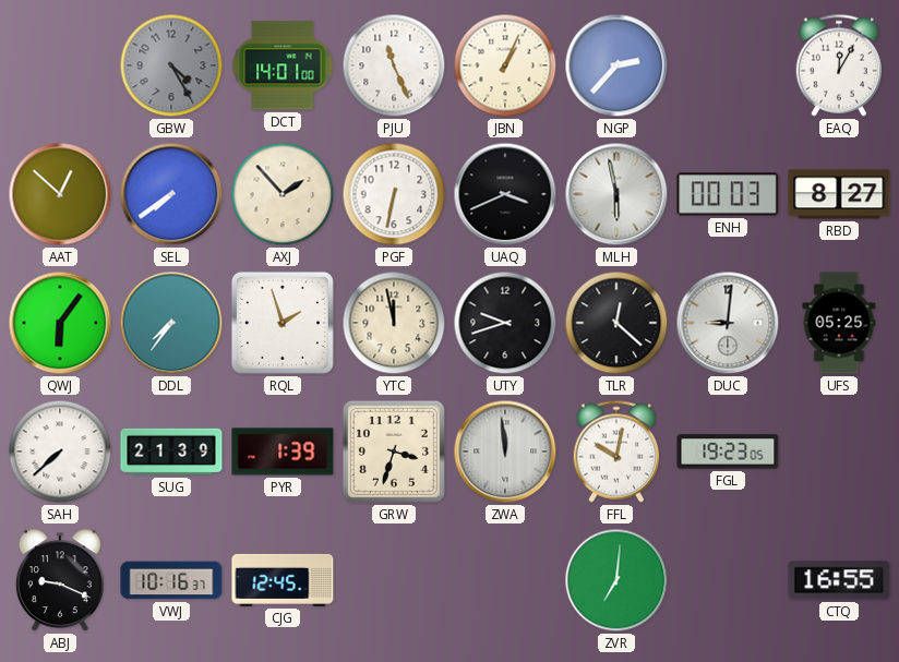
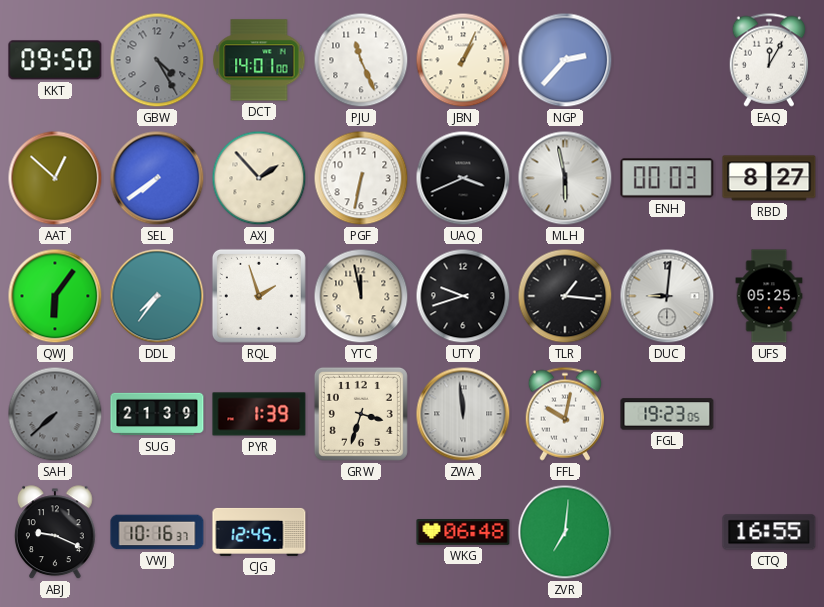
KKT: none -> 09:50
TLR: 12:22 -> 1:16
SAH dial: white -> grey
WKG: none -> 06:48
